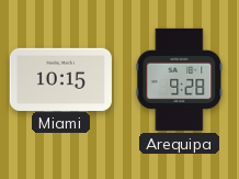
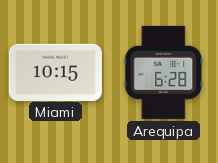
Arequipa: 9:28 -> 6:28
